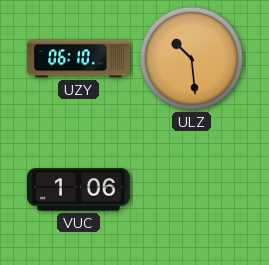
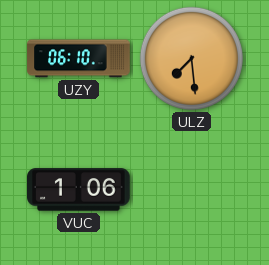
ULZ: 10:29 -> 7:29
